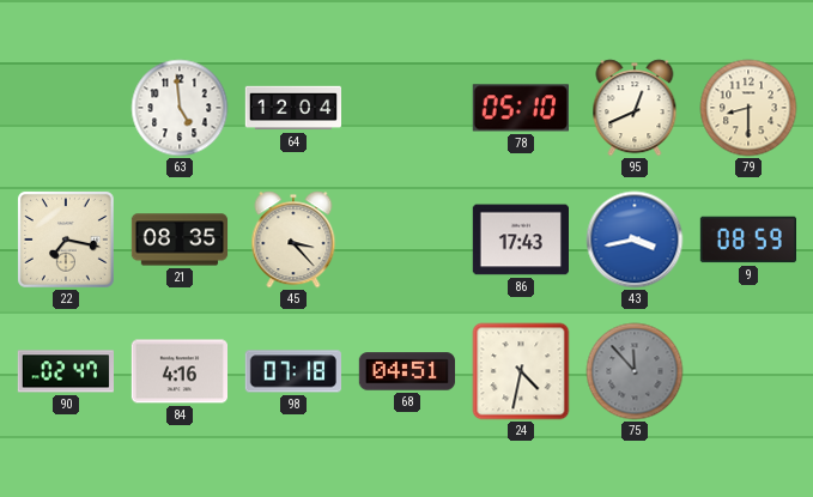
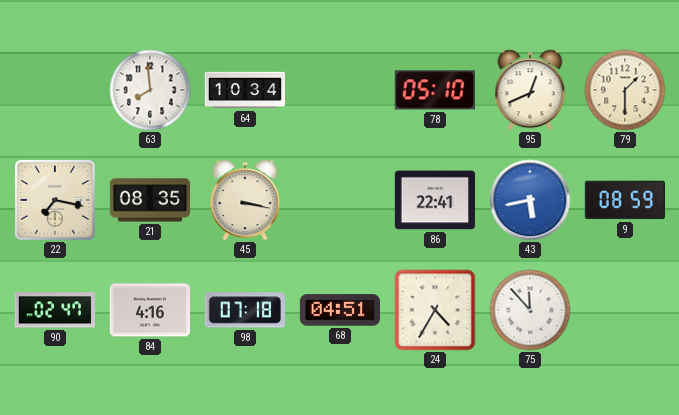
63: 4:59 -> 7:59
64: 12:04 -> 10:34
79: 8:30 -> 1:30
45: 3:23 -> 3:17
86: 17:43 -> 22:41
43: 3:43 -> 5:43
24: 4:32 -> 4:35
75 dial: grey -> white
